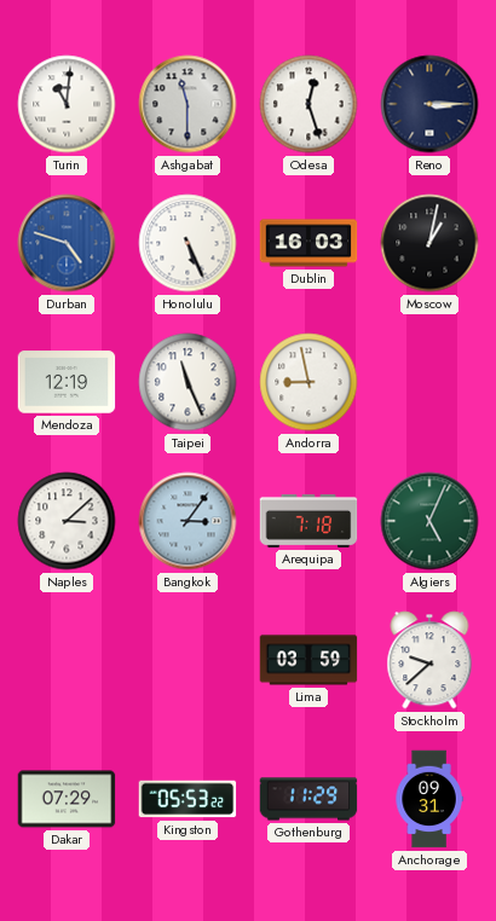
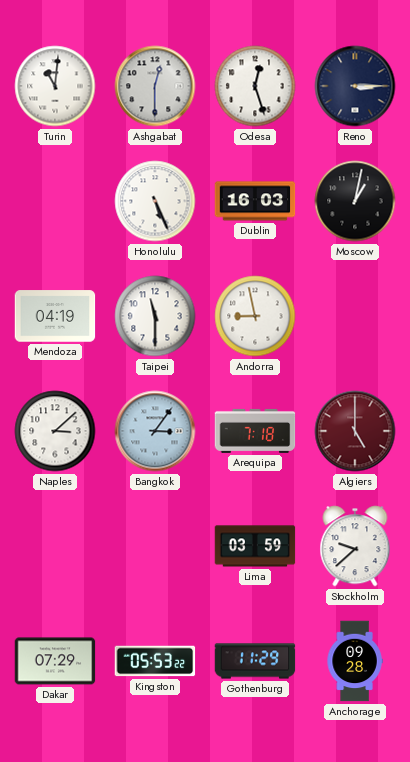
Ashgabat: 11:30 -> 12:30
Durban: 4:48 -> none
Mendoza: 12:19 -> 04:19
Taipei: 11:26 -> 11:30
Algiers: 5:04 -> 5:00
Algiers dial: green -> burgundy
Anchorage: 09:31 -> 09:28
